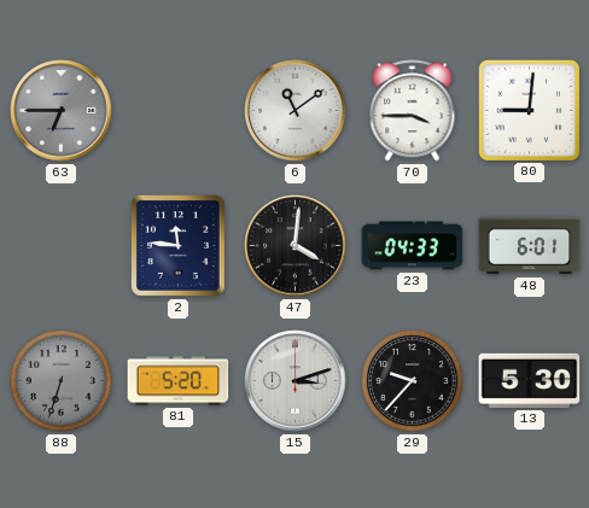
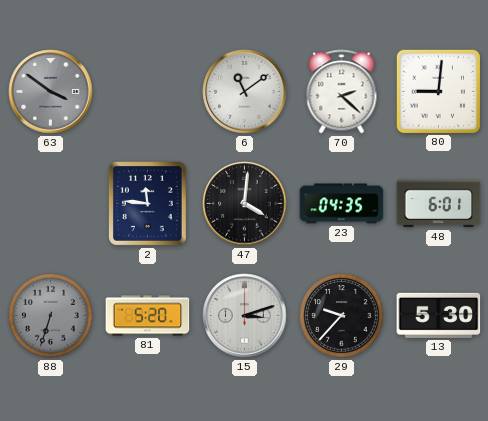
63: 6:45 -> 3:51
70: 3:45 -> 2:22
23: 04:33 -> 04:35
